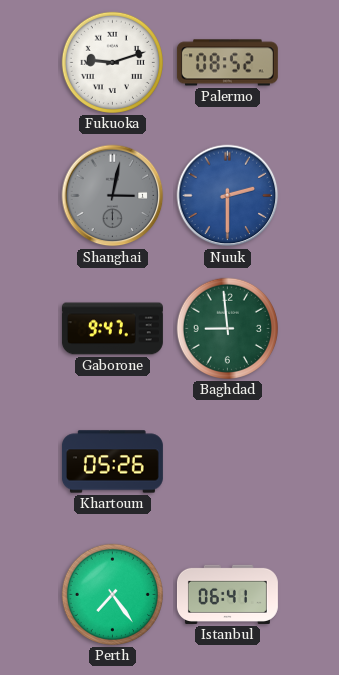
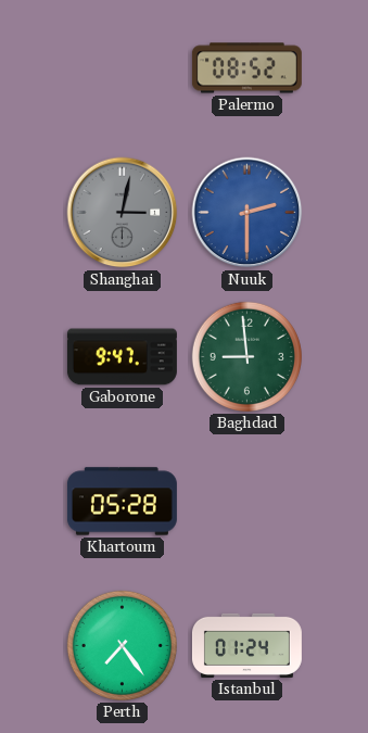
Fukuoka: 9:12 -> none
Khartoum: 05:26 -> 05:28
Istanbul: 06:41 -> 01:24
